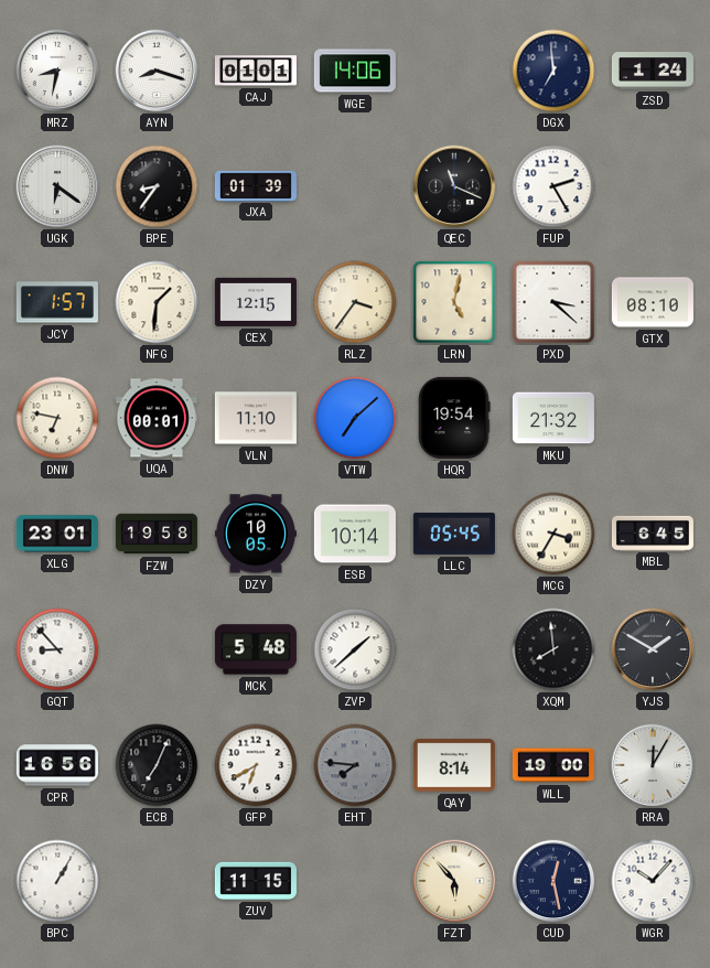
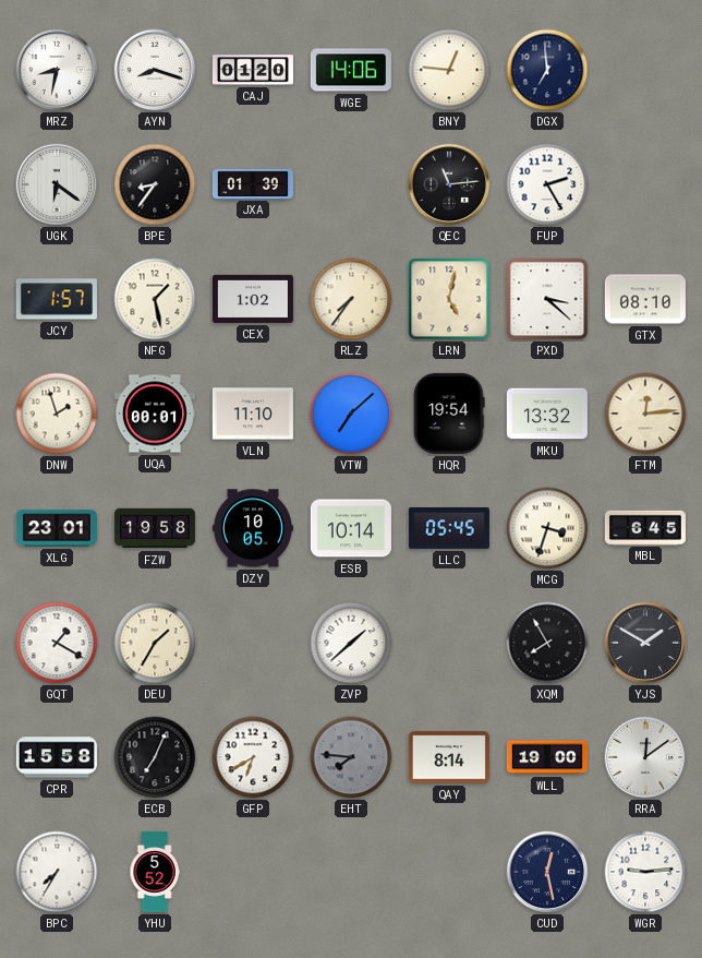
CAJ: 01:01 -> 01:20
BNY: none -> 12:46
ZSD: 1:24 -> none
QEC: 11:19 -> 11:14
NFG: 1:31 -> 1:28
CEX: 12:15 -> 1:02
RLZ: 3:36 -> 7:36
DNW: 6:47 -> 1:57
MKU: 21:32 -> 13:32
FTM: none -> 12:14
MCG: 3:35 -> 3:33
GQT: 8:53 -> 1:20
DEU: none -> 1:35
MCK: 5:48 -> none
XQM: 7:59 -> 7:55
CPR: 16:56 -> 15:58
RRA: 12:05 -> 12:09
BPC: 1:05 -> 7:35
YHU: none -> 5:52
ZUV: 11:15 -> none
FZT: 5:53 -> none
WGR: 10:07 -> 9:14
